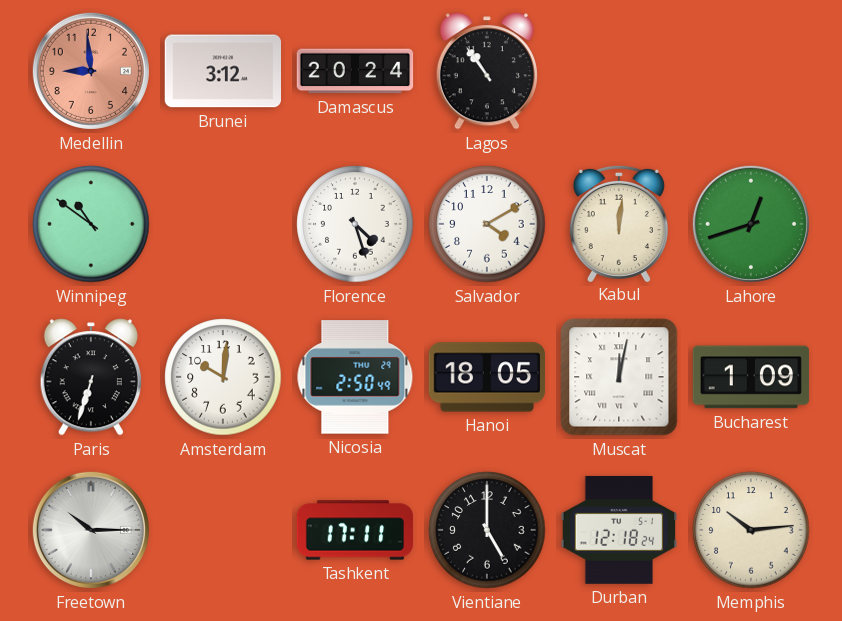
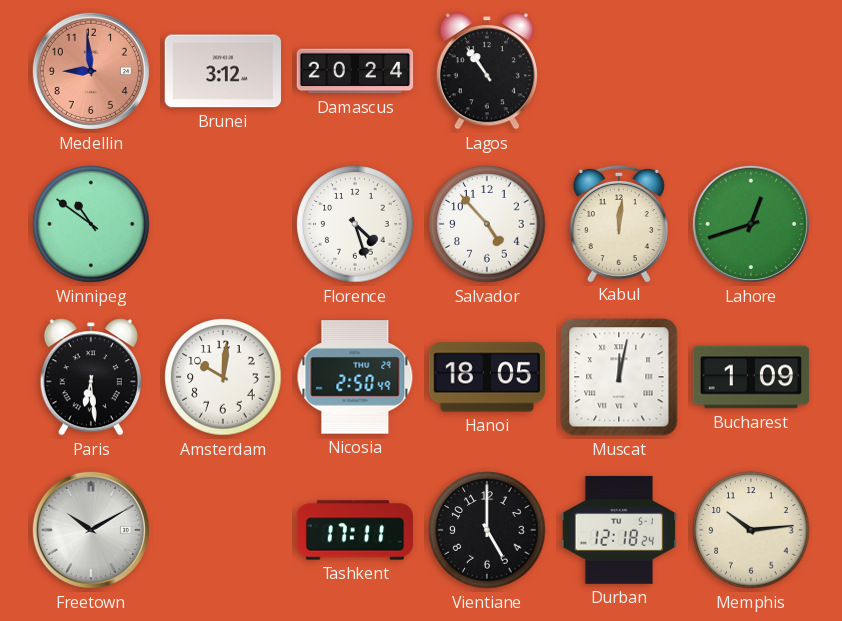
Salvador: 4:10 -> 4:53
Paris: 6:33 -> 6:29
Freetown: 10:15 -> 10:10
